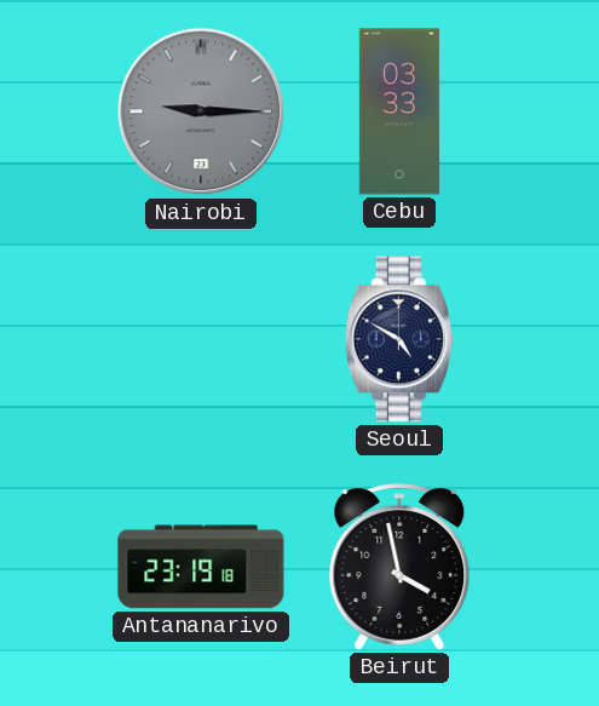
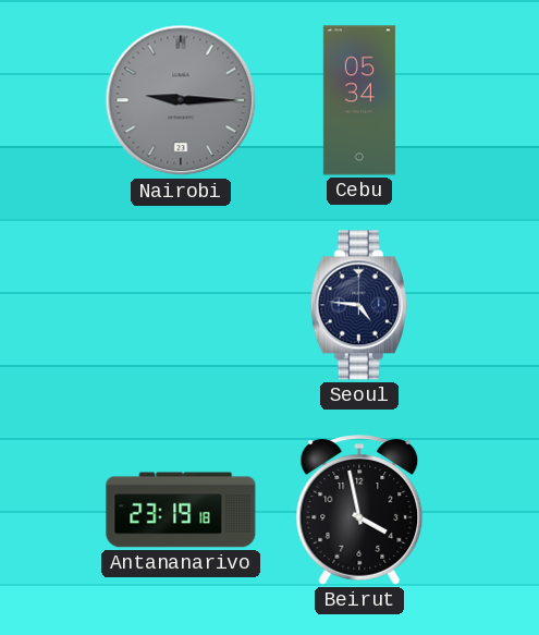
Cebu: 03:33 -> 05:34
Seoul: 4:50 -> 4:46
